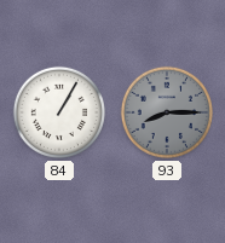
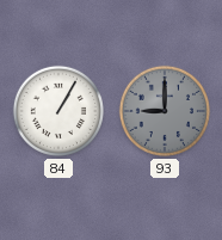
93: 8:15 -> 9:00
